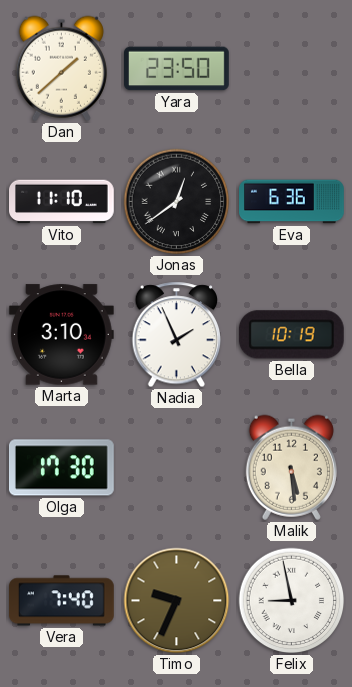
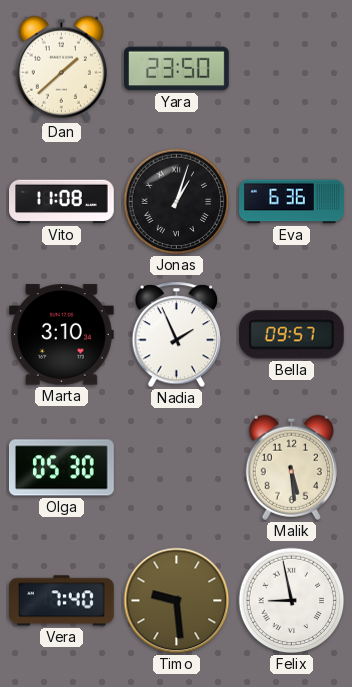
Vito: 11:10 -> 11:08
Jonas: 12:39 -> 1:03
Bella: 10:19 -> 09:57
Olga: 17:30 -> 05:30
Timo: 9:34 -> 9:29
